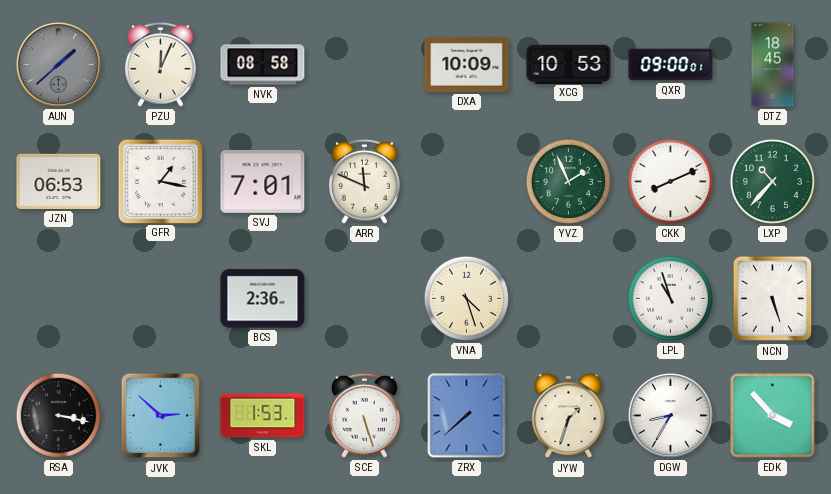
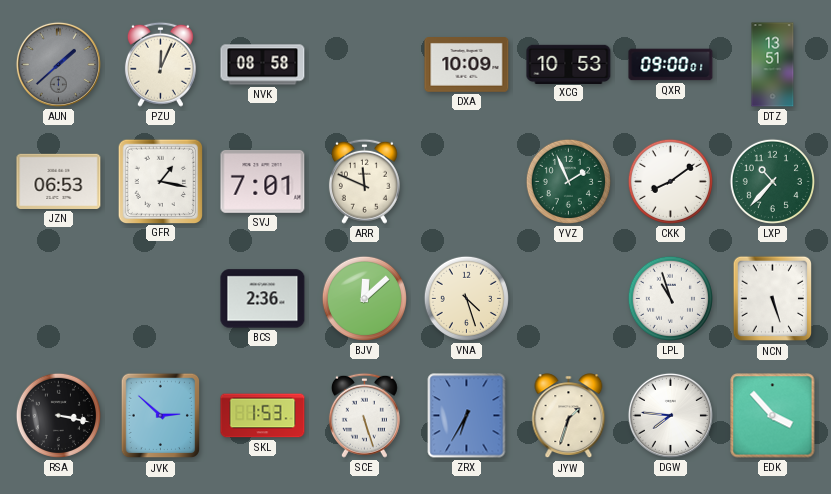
DTZ: 18:45 -> 13:51
CKK: 8:11 -> 8:09
BJV: none -> 12:08
ZRX: 7:38 -> 6:35
DGW: 8:35 -> 7:46
